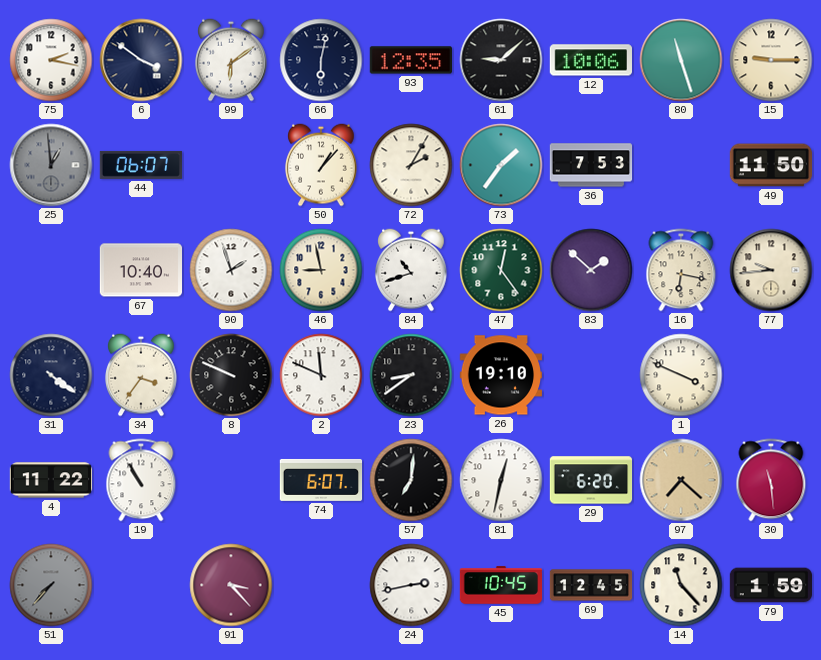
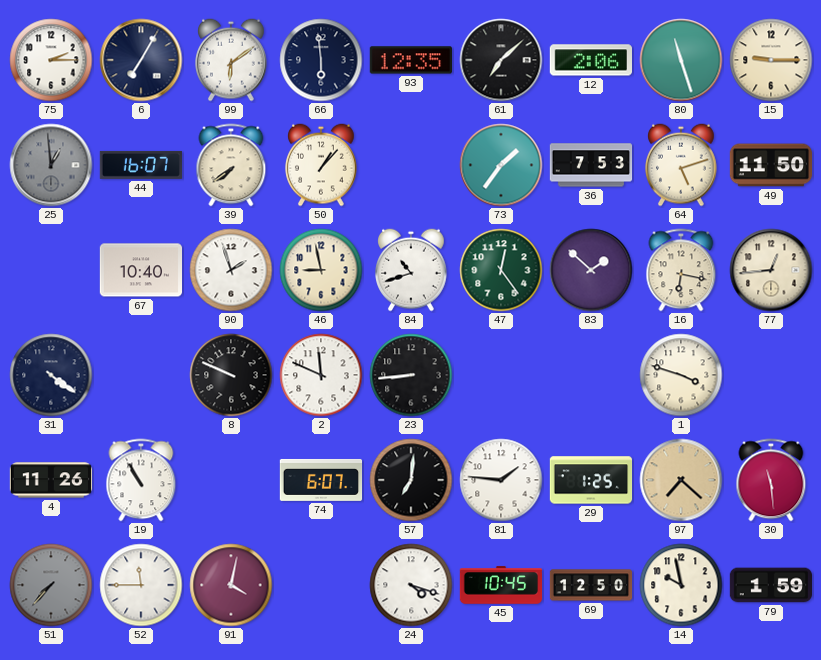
75: 2:17 -> 2:15
6: 3:51 -> 7:05
66: 6:02 -> 5:59
61: 9:08 -> 7:08
12: 10:06 -> 2:06
44: 06:07 -> 16:07
39: none -> 7:39
72: 2:05 -> none
64: none -> 5:12
77: 9:44 -> 12:44
34: 3:36 -> none
23: 8:39 -> 8:44
26: 19:10 -> none
1: 3:49 -> 3:48
4: 11:22 -> 11:26
81: 12:32 -> 1:46
29: 6:20 -> 1:25
52: none -> 11:45
91: 3:23 -> 4:02
24: 2:43 -> 4:18
69: 12:45 -> 12:50
14: 11:23 -> 9:58
